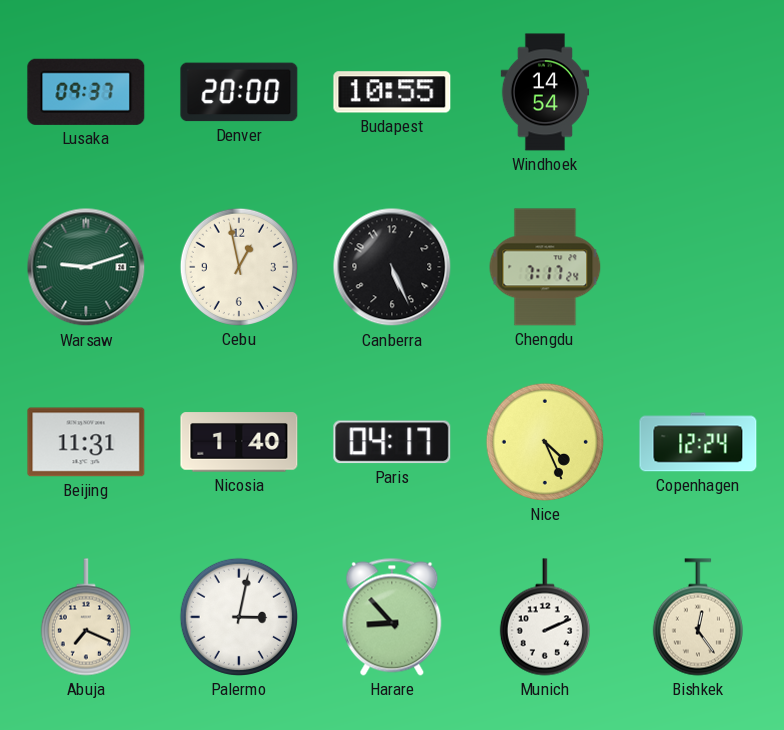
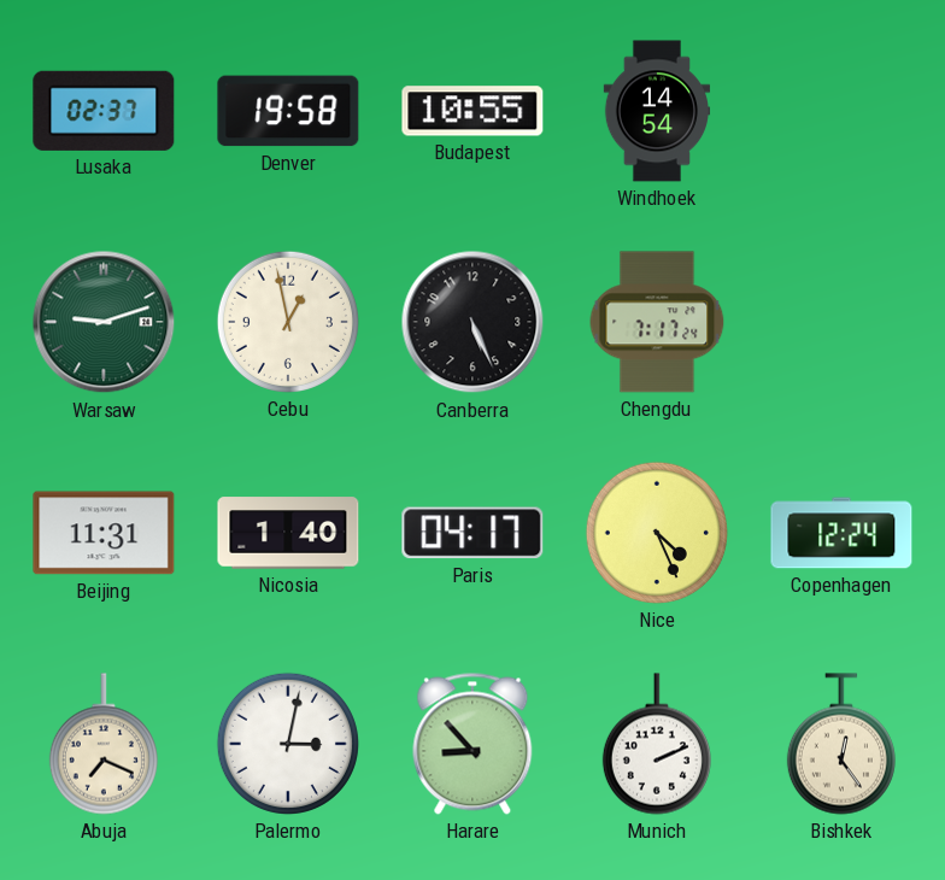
Lusaka: 09:37 -> 02:37
Denver: 20:00 -> 19:58
